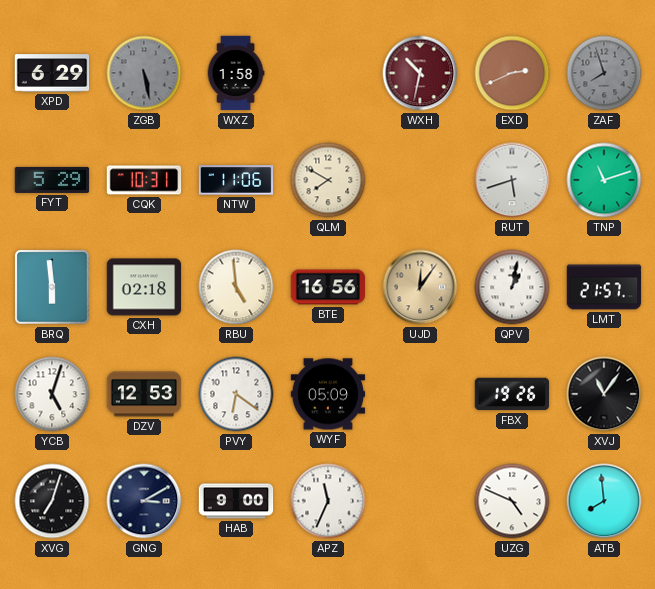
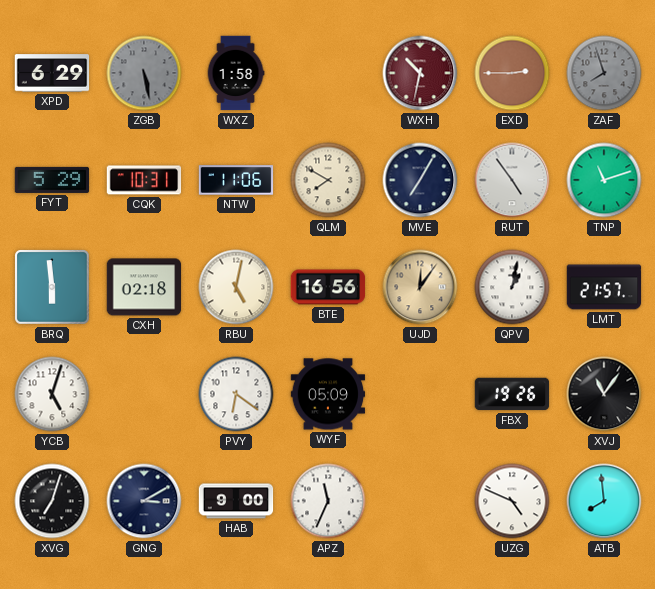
EXD: 2:41 -> 2:45
MVE: none -> 7:05
RUT: 5:42 -> 4:54
RBU: 4:59 -> 5:02
DZV: 12:53 -> none
